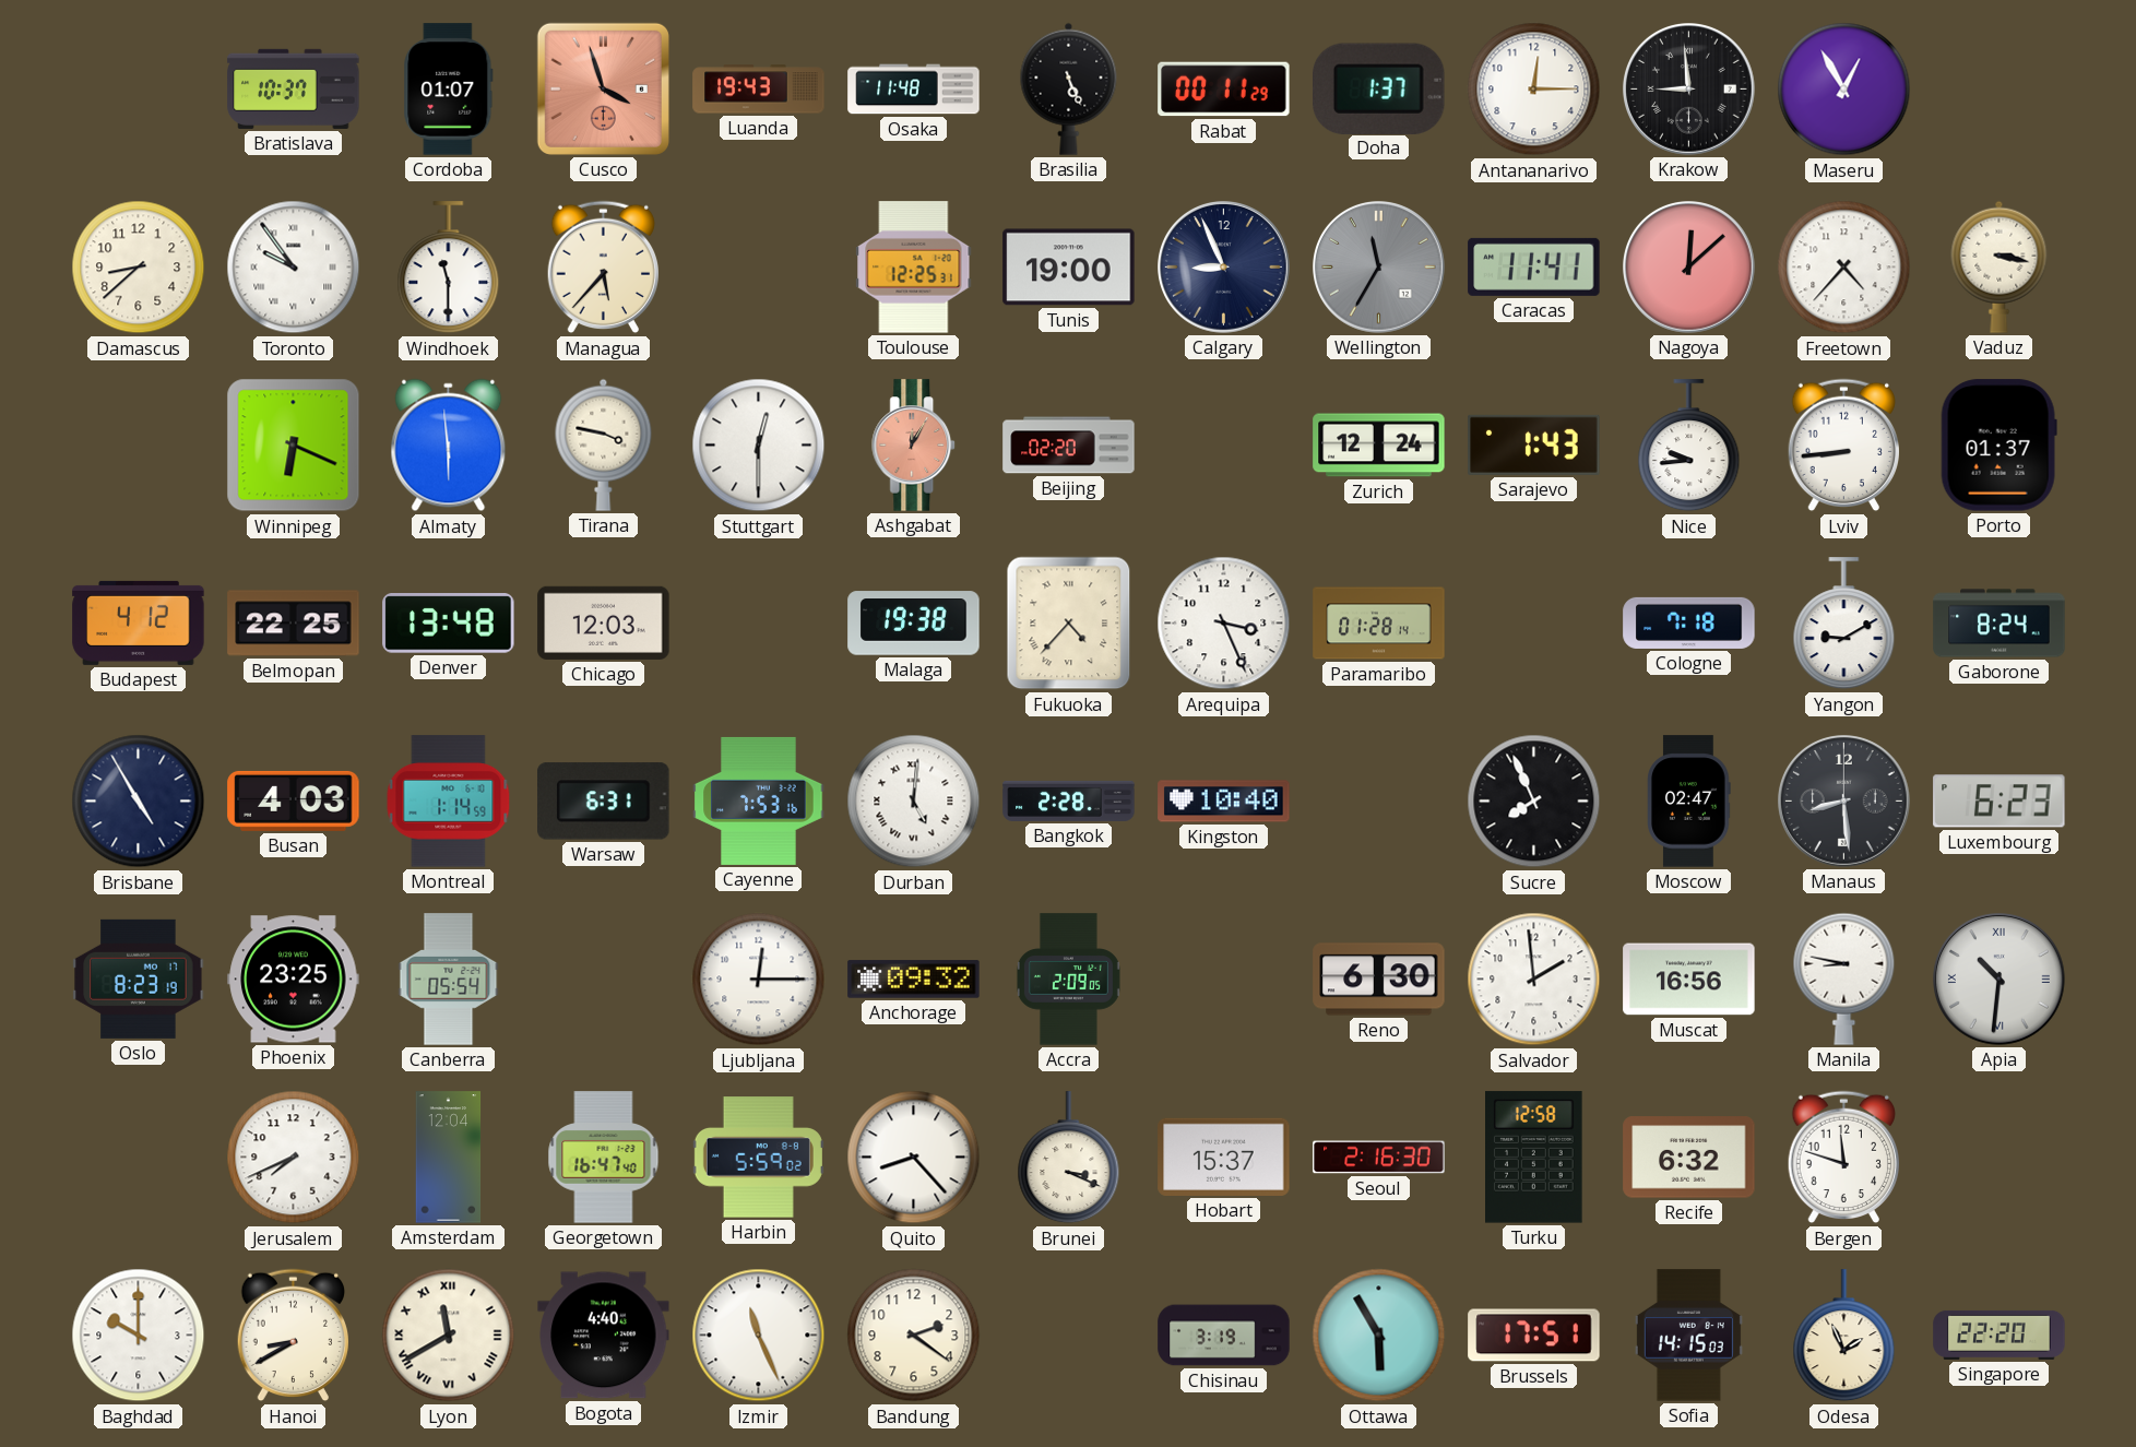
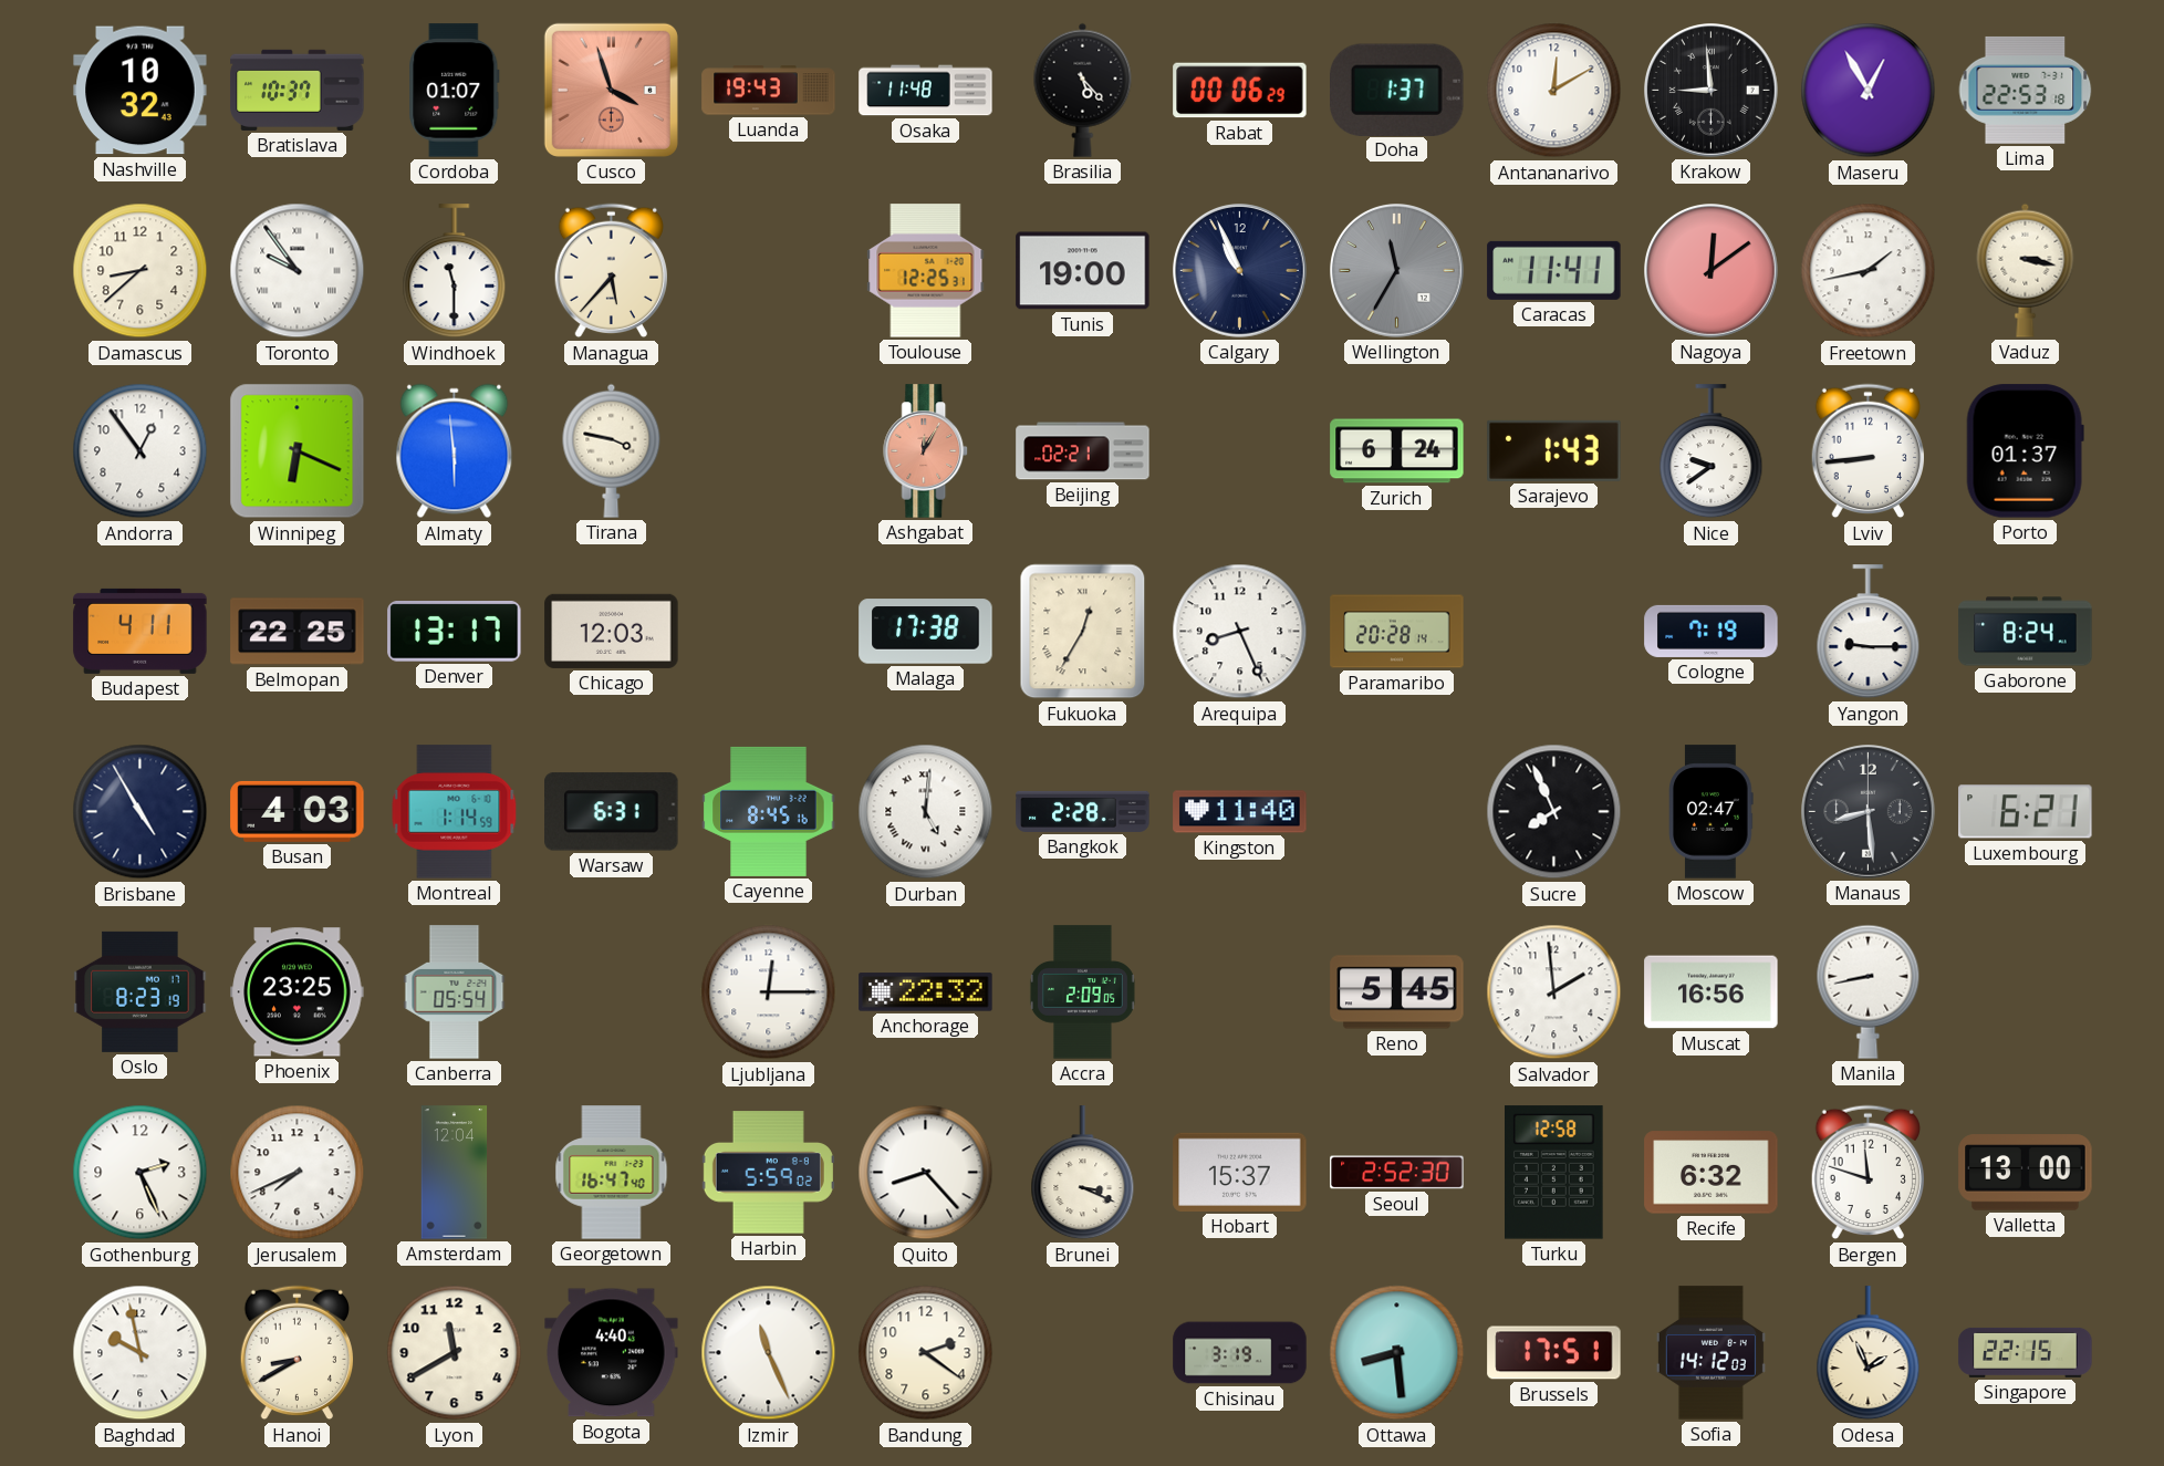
Nashville: none -> 10:32
Brasilia: 5:26 -> 5:23
Rabat: 00:11 -> 00:06
Antananarivo: 12:15 -> 12:10
Lima: none -> 22:53
Calgary: 8:56 -> 10:56
Nagoya: 12:08 -> 12:09
Freetown: 4:37 -> 1:43
Andorra: none -> 12:54
Stuttgart: 12:30 -> none
Beijing: 02:20 -> 02:21
Zurich: 12:24 -> 6:24
Nice: 9:44 -> 9:39
Budapest: 4:12 -> 4:11
Denver: 13:48 -> 13:17
Malaga: 19:38 -> 17:38
Fukuoka: 4:37 -> 12:35
Arequipa: 3:26 -> 8:26
Paramaribo: 01:28 -> 20:28
Cologne: 7:18 -> 7:19
Yangon: 9:10 -> 9:15
Cayenne: 7:53 -> 8:45
Kingston: 10:40 -> 11:40
Luxembourg: 6:23 -> 6:21
Anchorage: 09:32 -> 22:32
Reno: 6:30 -> 5:45
Manila: 8:47 -> 8:43
Apia: 10:31 -> none
Gothenburg: none -> 2:26
Seoul: 2:16 -> 2:52
Valletta: none -> 13:00
Baghdad: 10:00 -> 9:58
Lyon numerals: Roman -> Arabic
Ottawa: 5:55 -> 8:29
Sofia: 14:15 -> 14:12
Singapore: 22:20 -> 22:15
